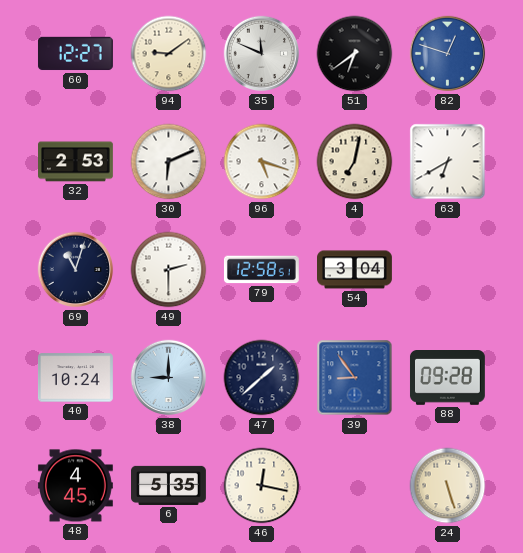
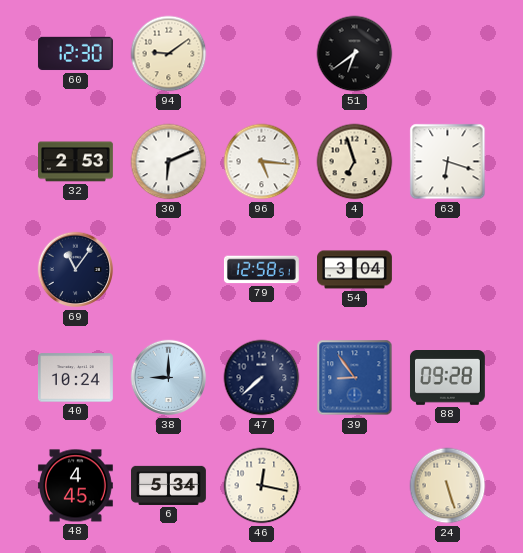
60: 12:27 -> 12:30
35: 11:49 -> none
82: 12:48 -> none
96: 5:18 -> 5:16
4: 7:02 -> 6:57
63: 6:40 -> 6:18
69: 11:03 -> 11:06
49: 2:30 -> none
47: 1:38 -> 7:38
6: 5:35 -> 5:34
